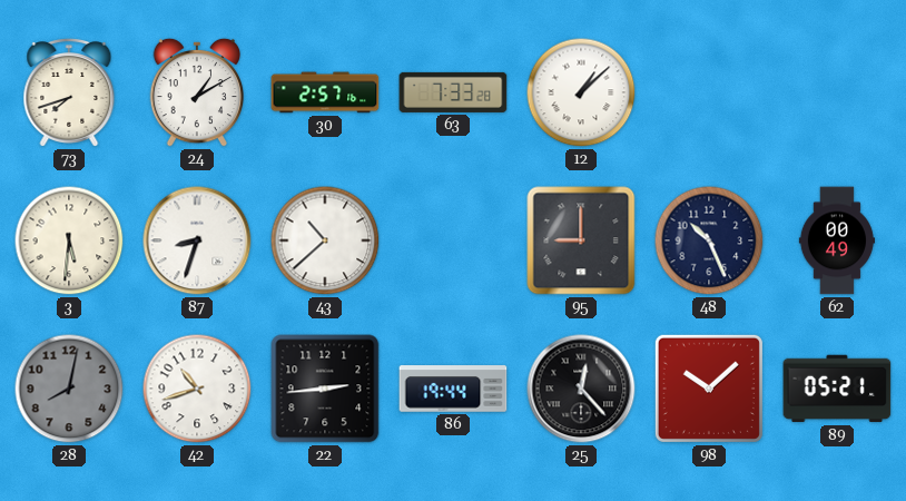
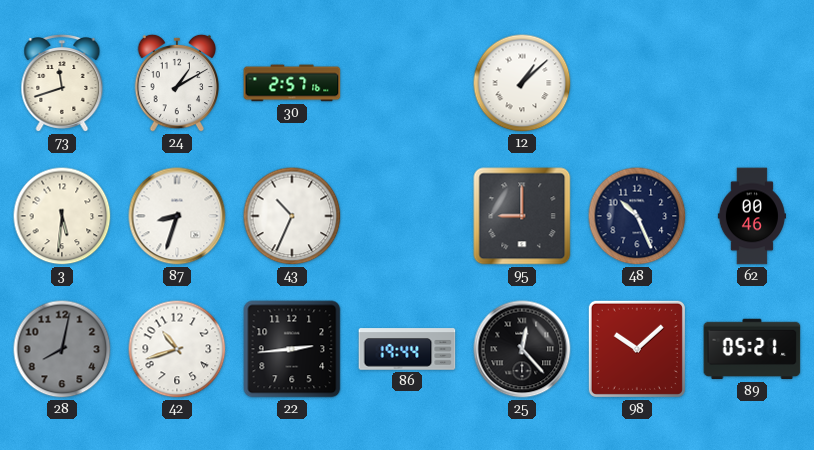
73: 7:42 -> 11:42
63: 7:33 -> none
43: 10:38 -> 10:34
62: 00:49 -> 00:46
